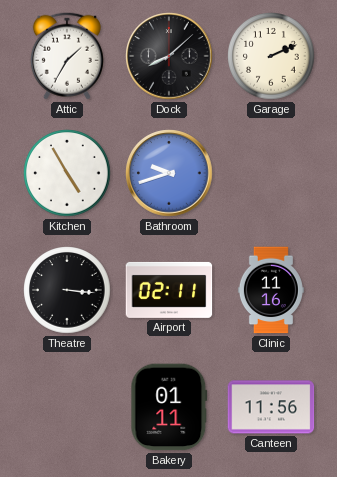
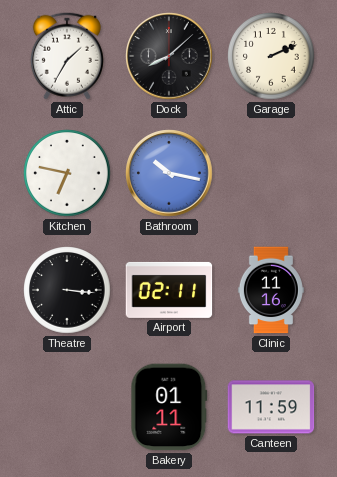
Kitchen: 4:55 -> 6:47
Bathroom: 9:42 -> 10:17
Canteen: 11:56 -> 11:59
